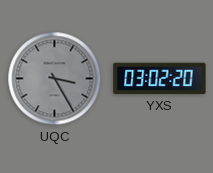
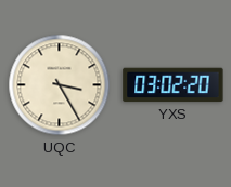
UQC dial: grey -> cream
